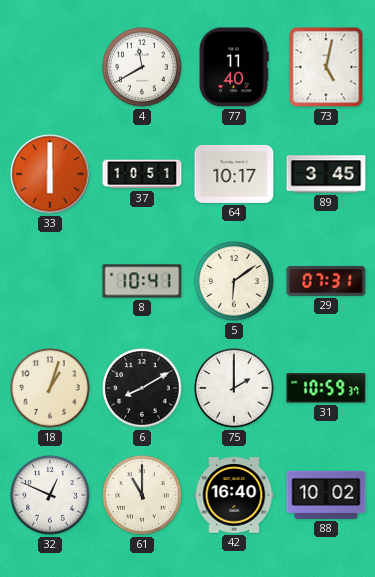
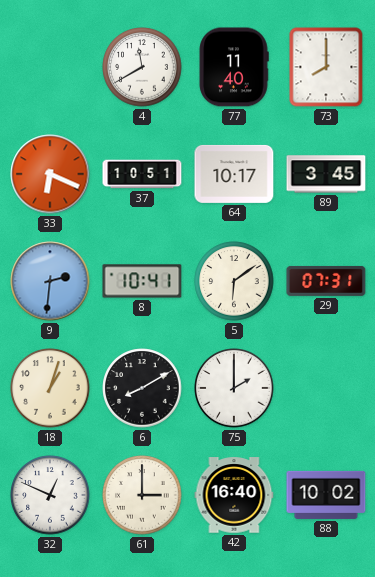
73: 5:02 -> 8:00
33: 6:00 -> 6:19
9: none -> 2:31
31: 10:59 -> none
61: 11:00 -> 3:00
